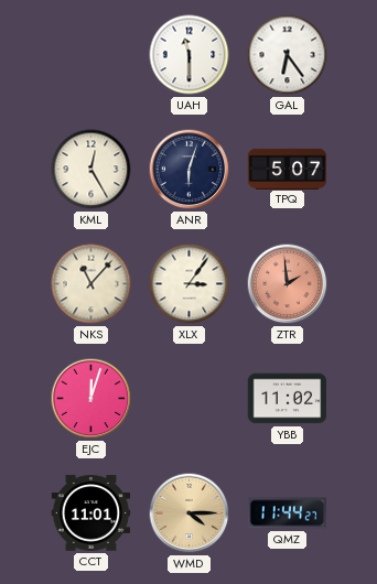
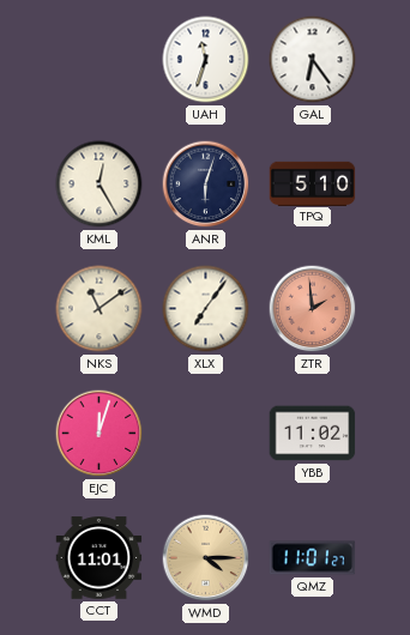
UAH: 11:30 -> 11:33
TPQ: 5:07 -> 5:10
NKS: 11:07 -> 11:09
XLX: 3:06 -> 7:06
QMZ: 11:44 -> 11:01
